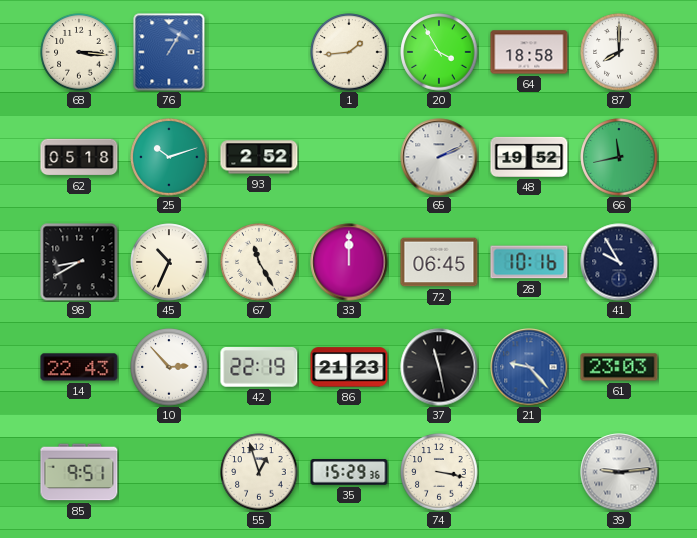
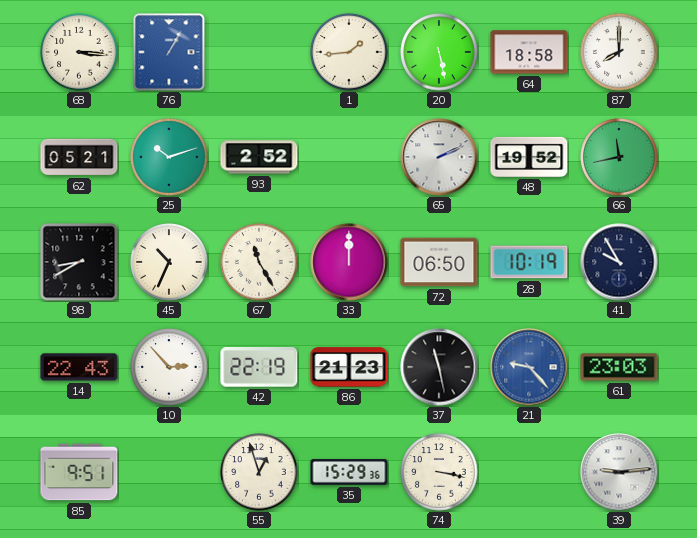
20: 3:55 -> 5:28
62: 05:18 -> 05:21
72: 06:45 -> 06:50
28: 10:16 -> 10:19
